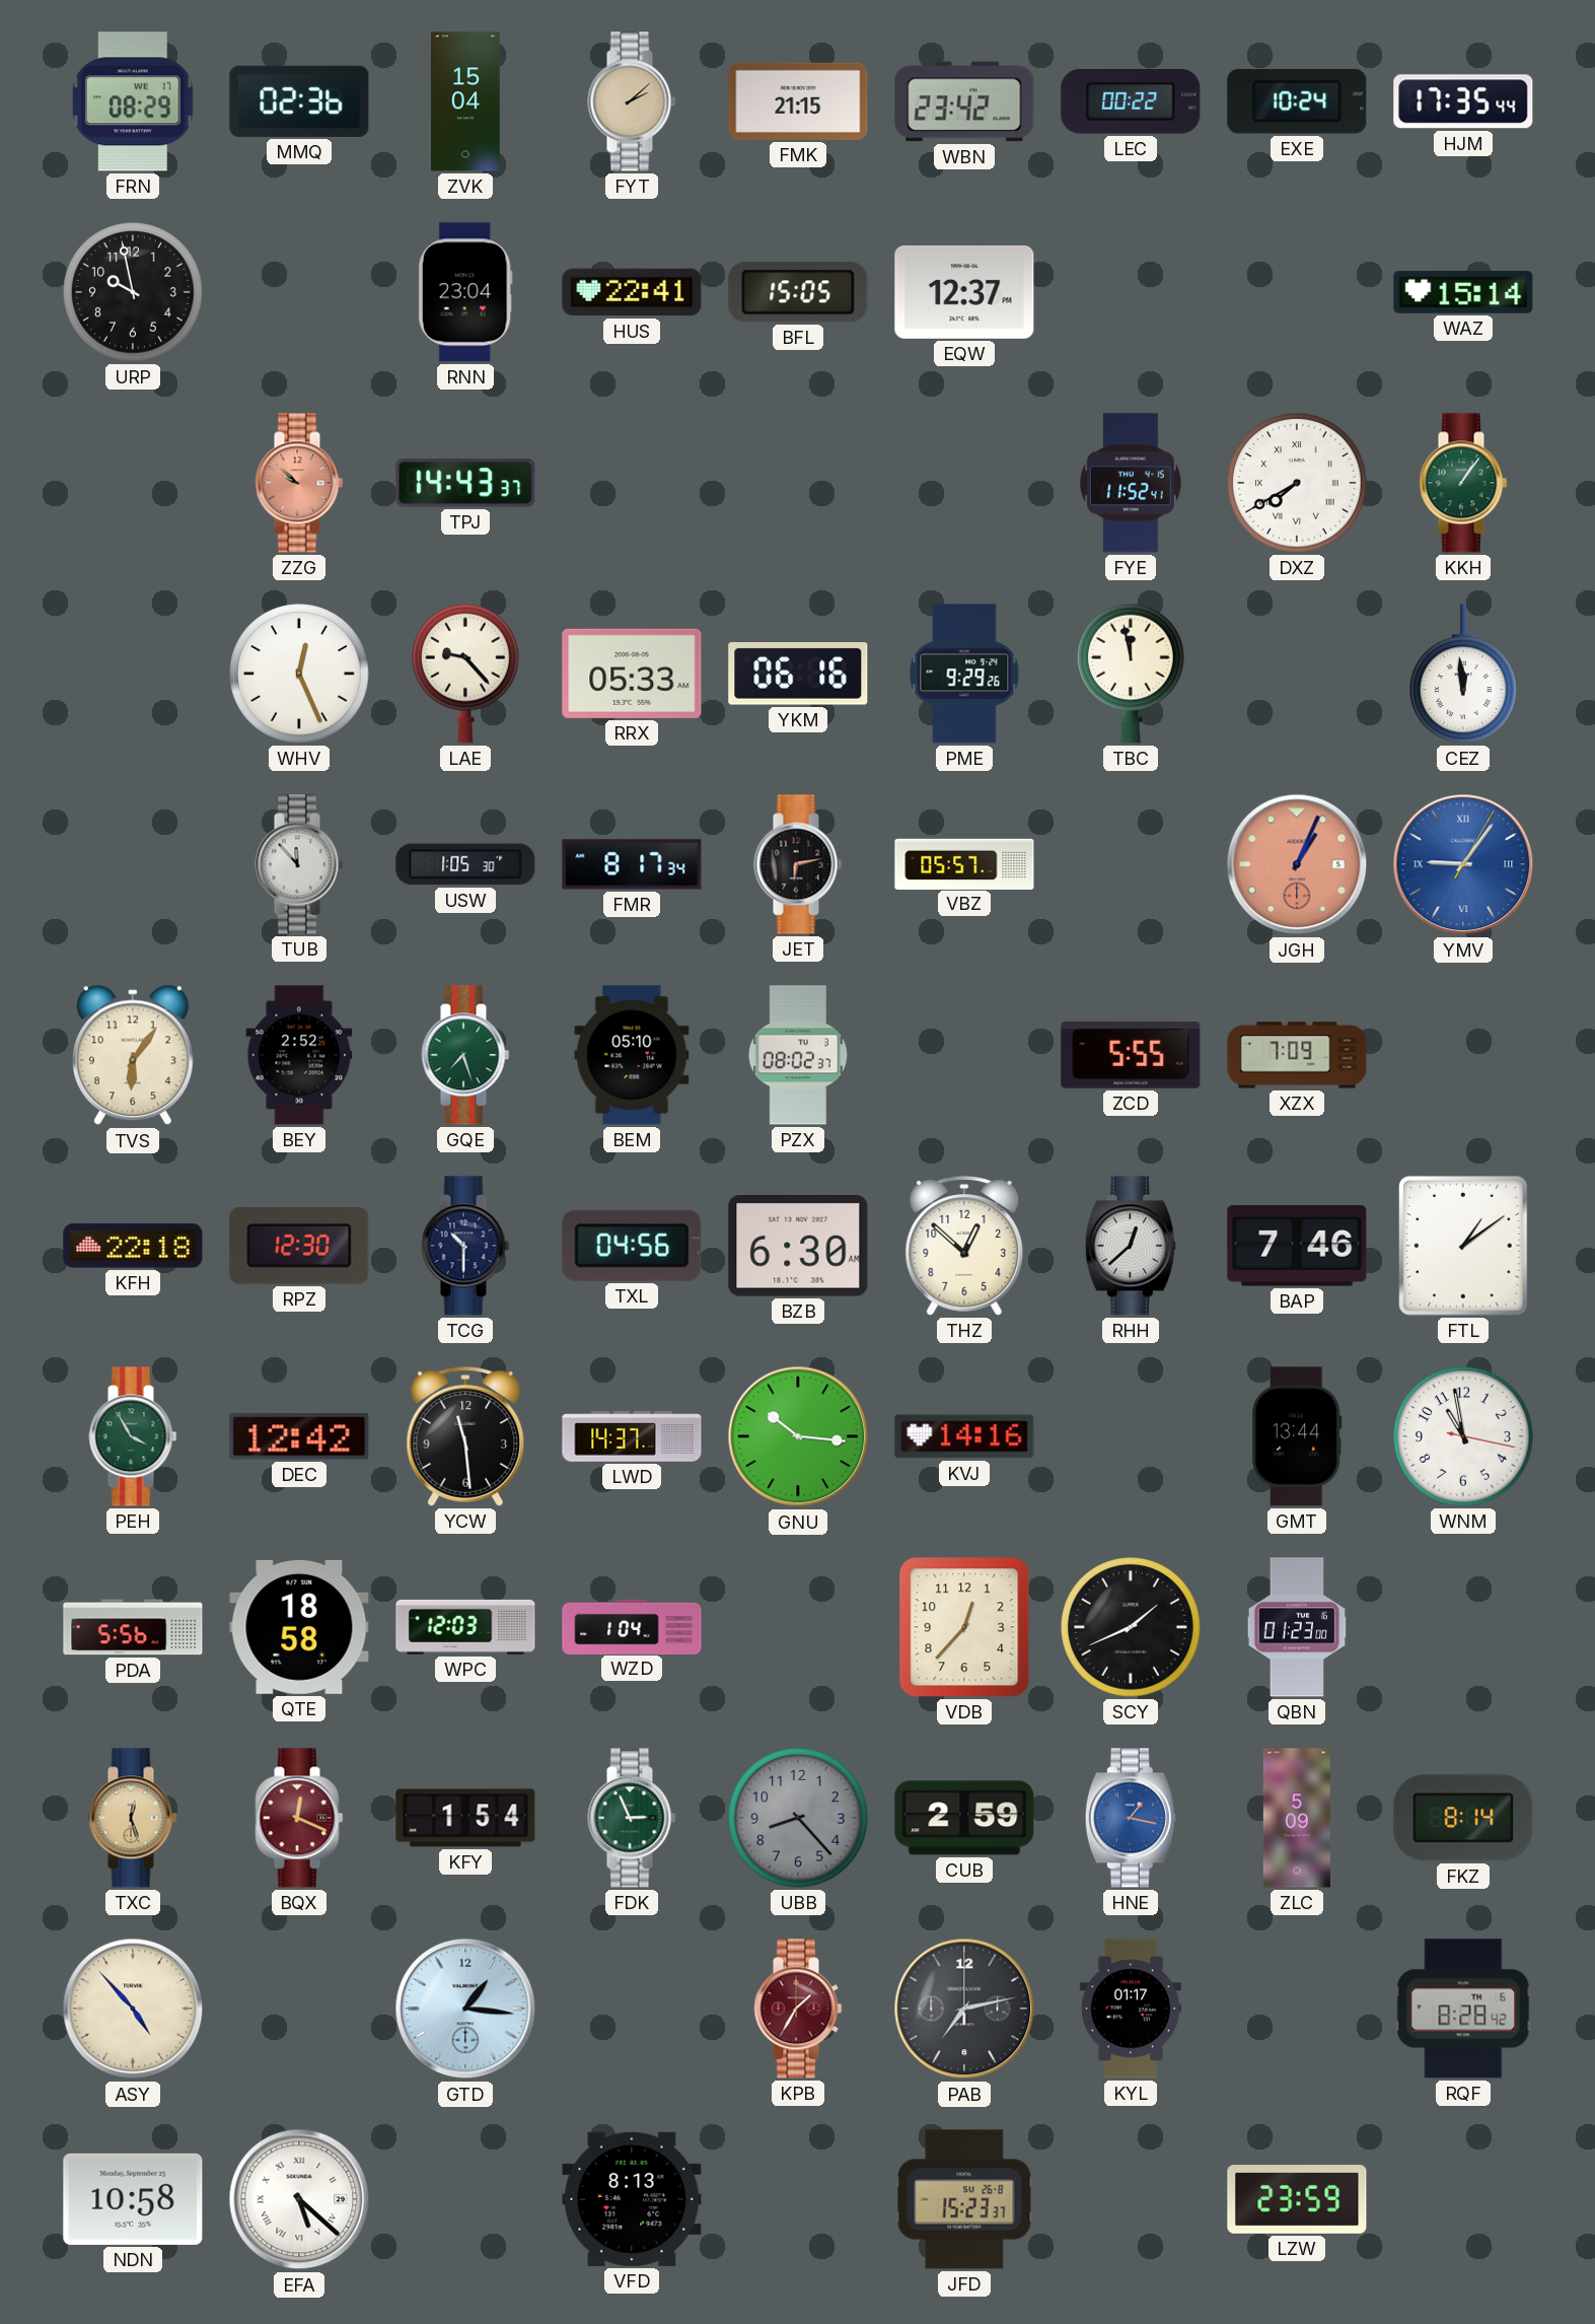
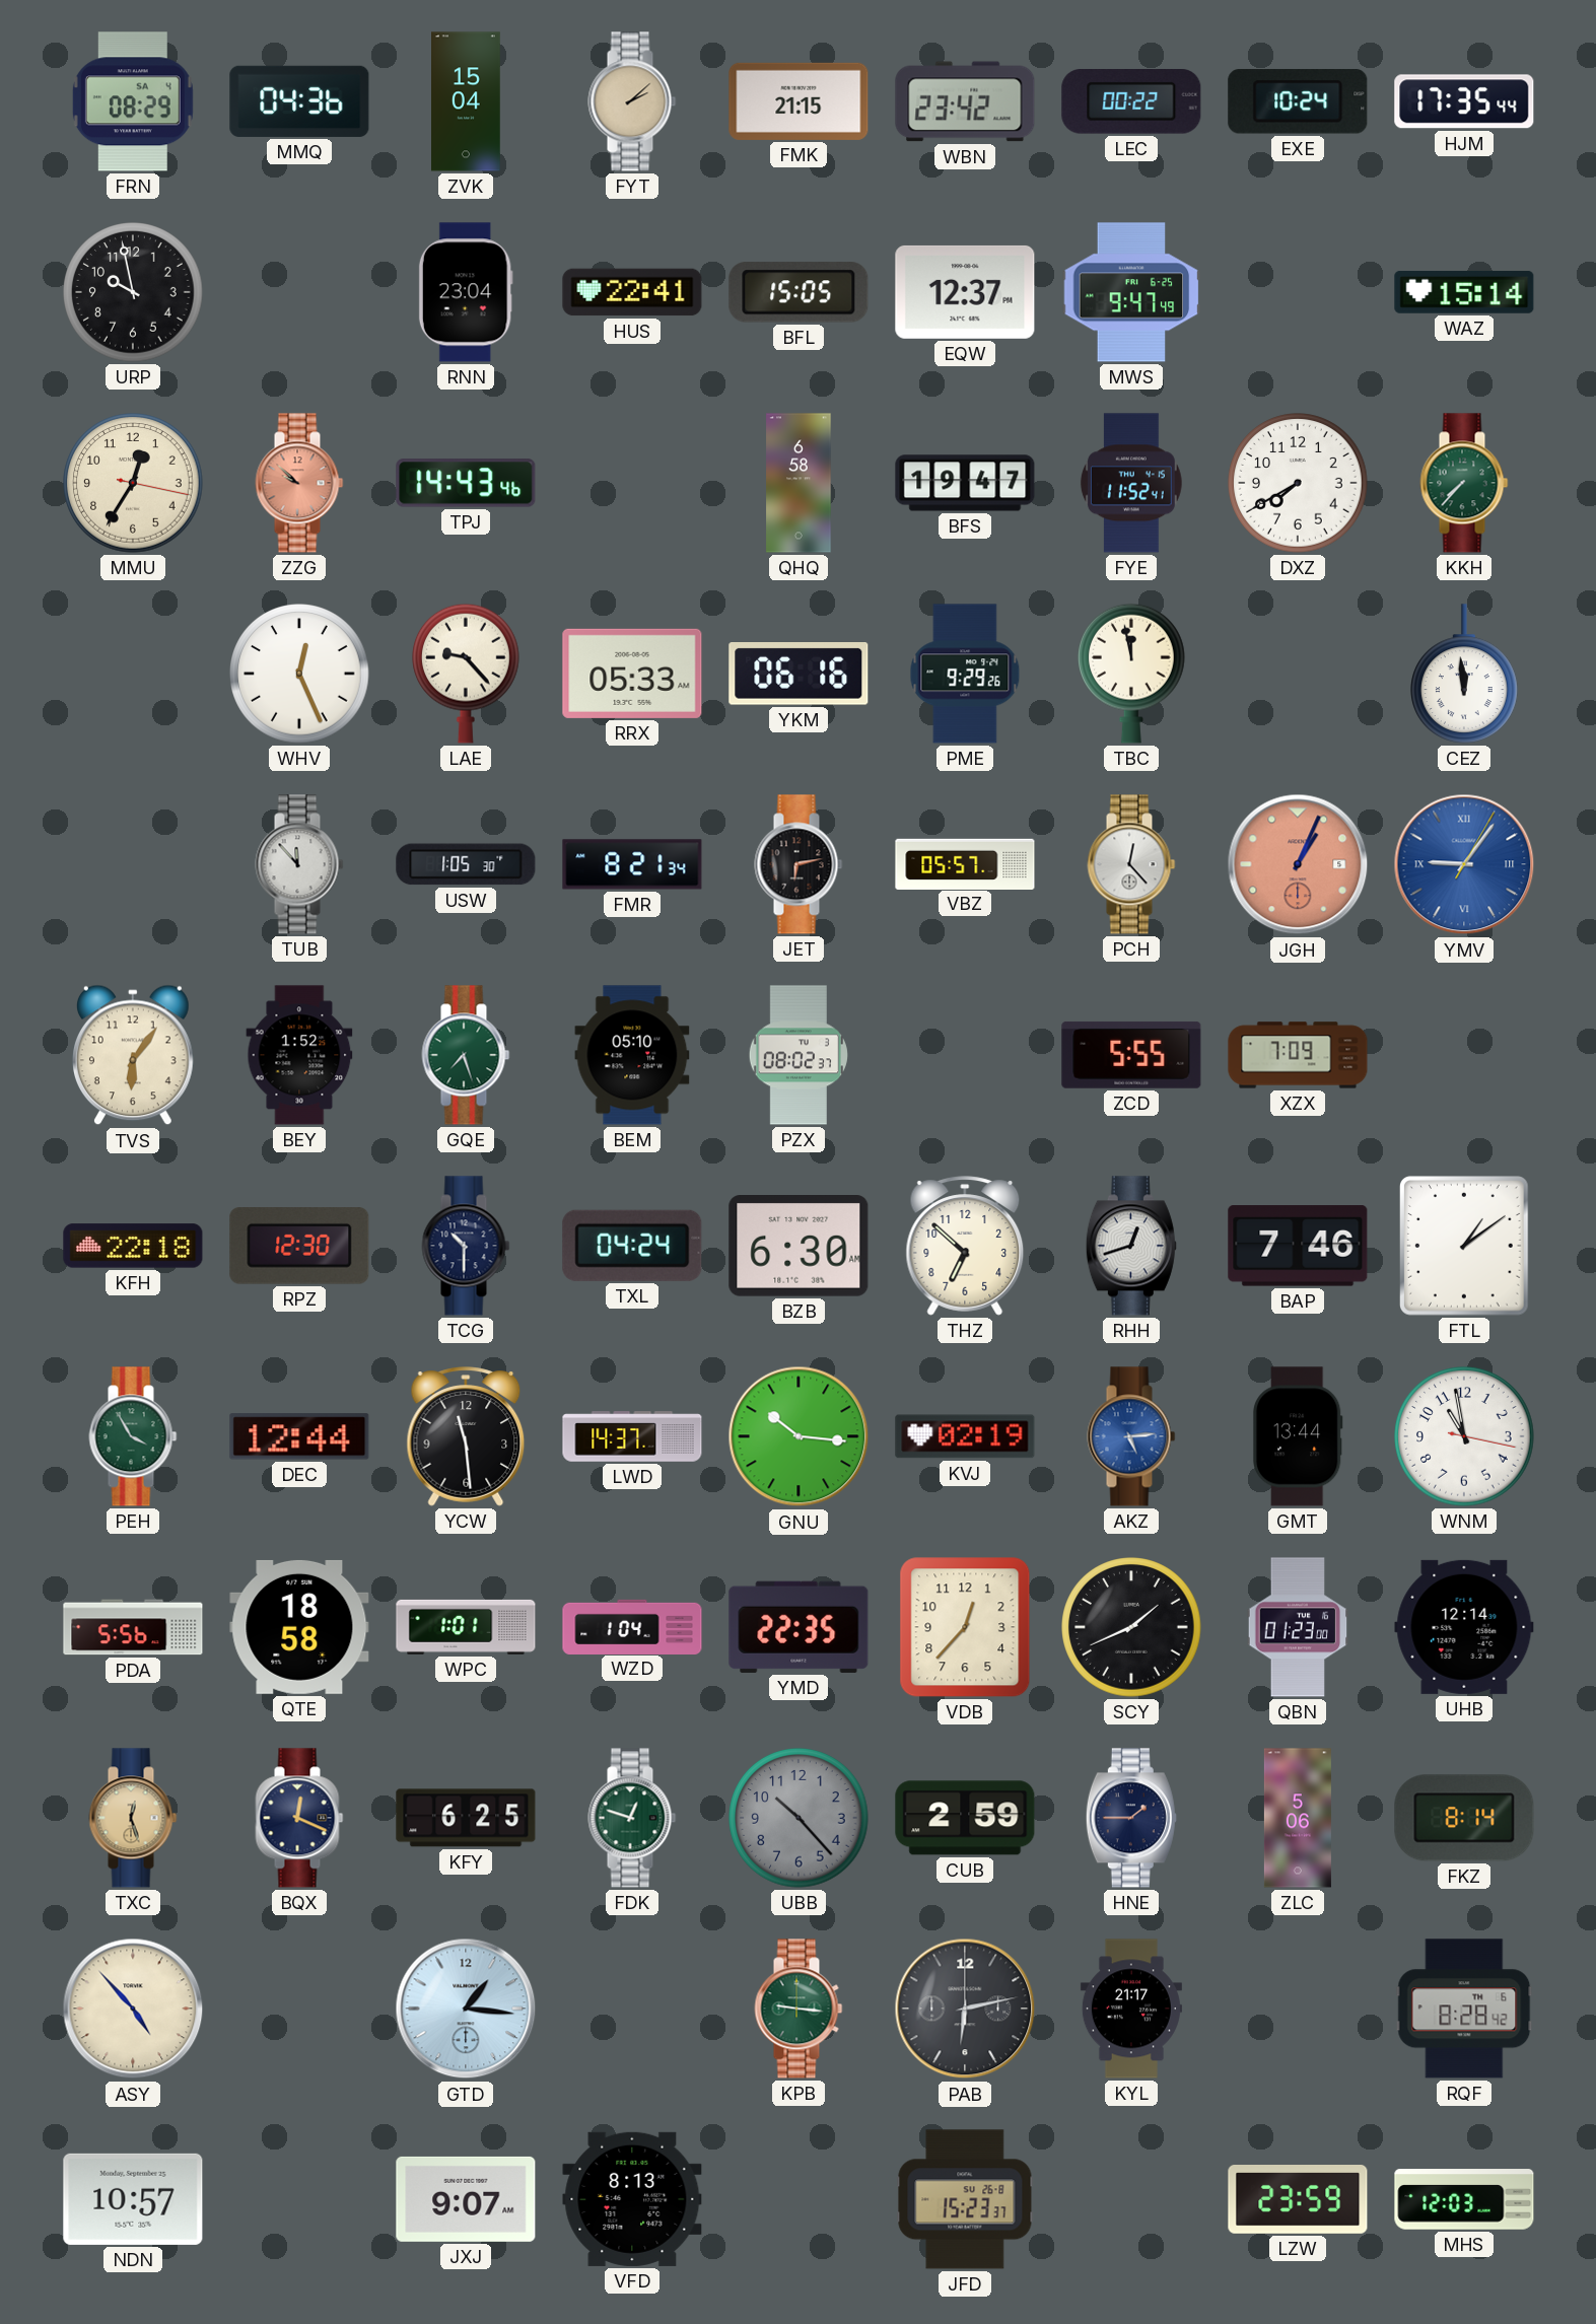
FRN date: WE 17 -> SA 4
MMQ: 02:36 -> 04:36
MWS: none -> 9:47
MMU: none -> 12:35
TPJ: 14:43:37 -> 14:43:46
QHQ: none -> 6:58
BFS: none -> 19:47
DXZ numerals: Roman -> Arabic
KKH: 1:06 -> 7:37
FMR: 8:17 -> 8:21
PCH: none -> 12:23
BEY: 2:52 -> 1:52
TXL: 04:56 -> 04:24
THZ: 12:52 -> 6:52
RHH: 12:38 -> 12:42
DEC: 12:42 -> 12:44
KVJ: 14:16 -> 02:19
AKZ: none -> 5:14
WPC: 12:03 -> 1:01
YMD: none -> 22:35
UHB: none -> 12:14
BQX dial: burgundy -> navy
KFY: 1:54 -> 6:25
FDK: 2:56 -> 12:48
UBB: 8:23 -> 10:23
HNE: 1:17 -> 1:45
HNE dial: blue -> navy
ZLC: 5:09 -> 5:06
KPB: 1:35 -> 9:16
KPB dial: burgundy -> green
PAB: 7:13 -> 6:13
KYL: 01:17 -> 21:17
NDN: 10:58 -> 10:57
EFA: 5:22 -> none
JXJ: none -> 9:07
MHS: none -> 12:03
